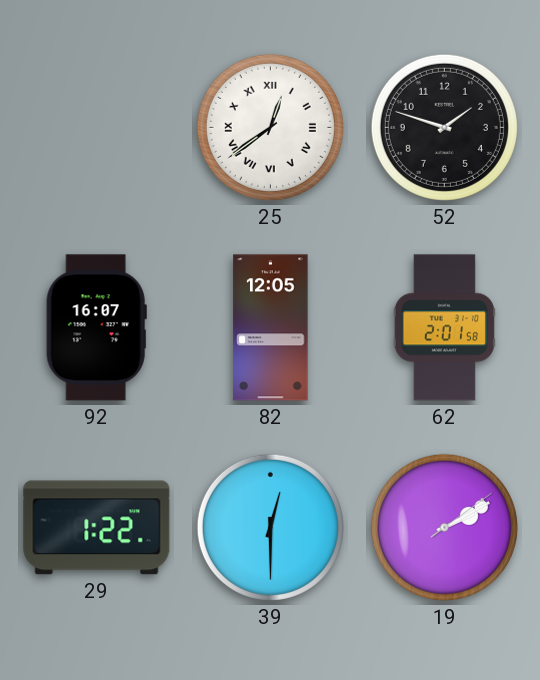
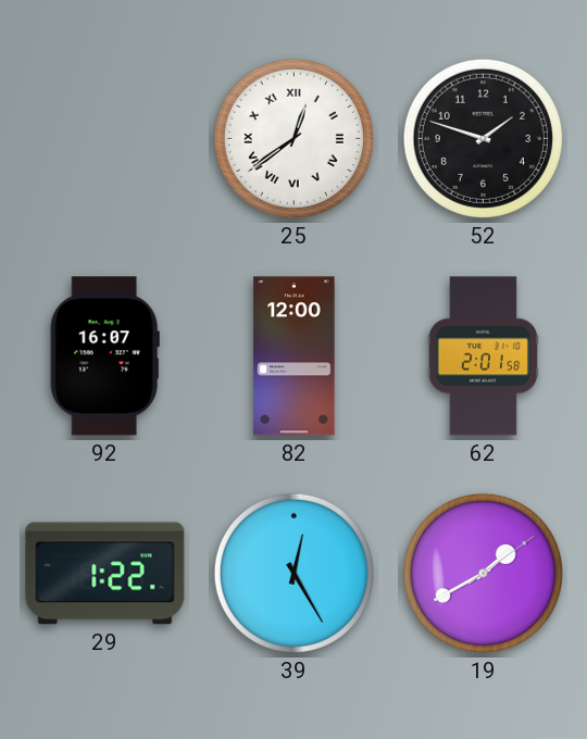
82: 12:05 -> 12:00
39: 12:30 -> 12:25
19: 2:10 -> 1:40
